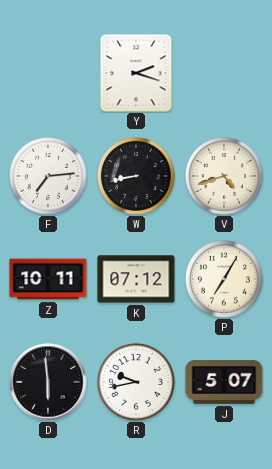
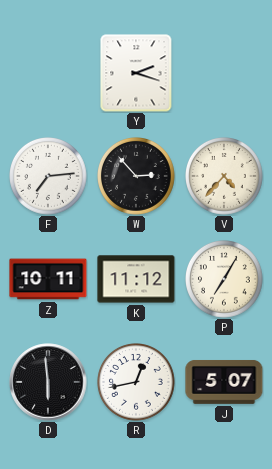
W: 8:43 -> 2:53
V: 4:42 -> 4:37
K: 07:12 -> 11:12
R: 9:43 -> 12:43
